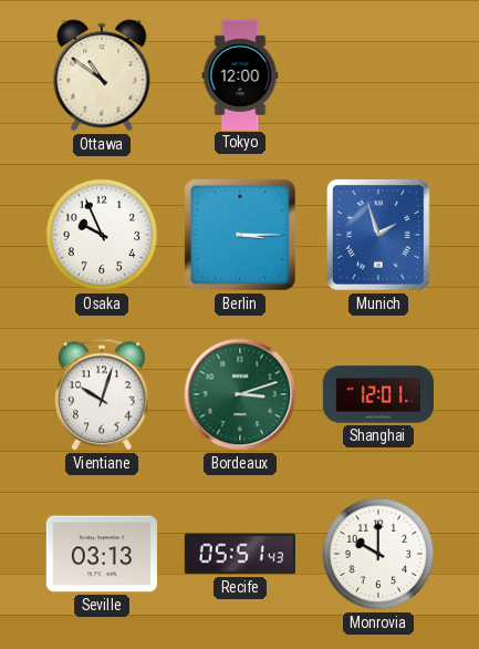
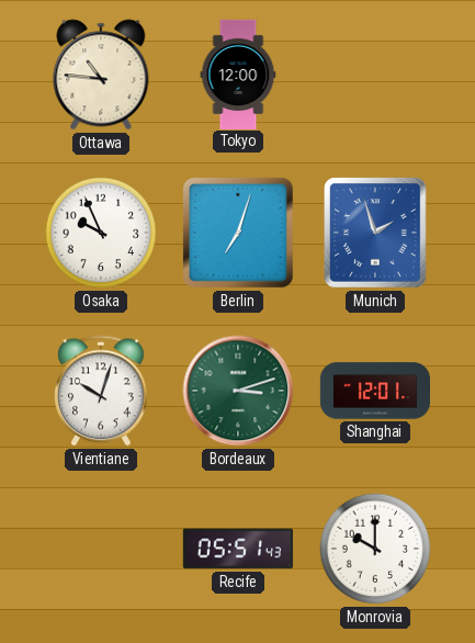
Ottawa: 10:51 -> 10:46
Berlin: 3:15 -> 7:03
Seville: 03:13 -> none
